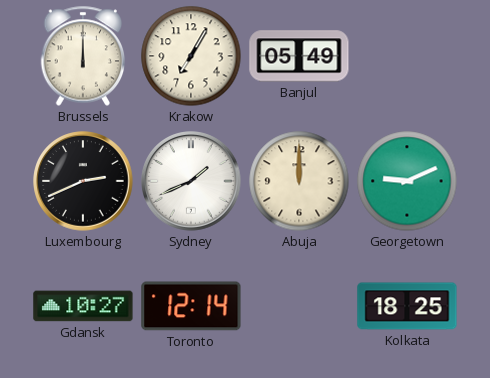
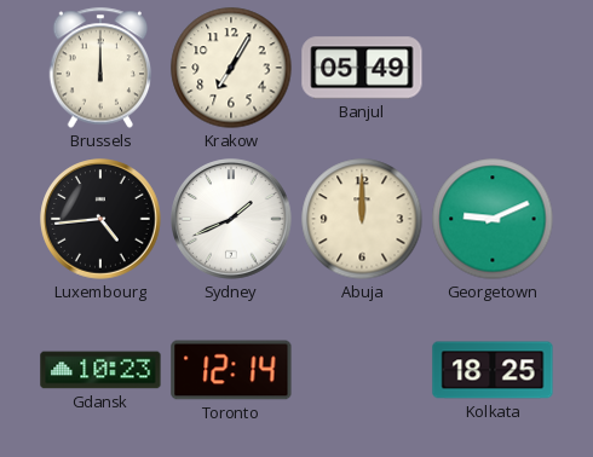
Luxembourg: 2:41 -> 4:44
Gdansk: 10:27 -> 10:23
